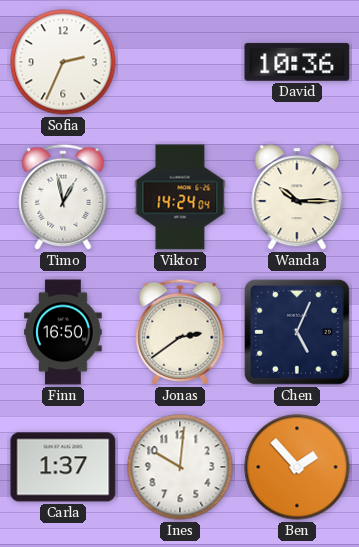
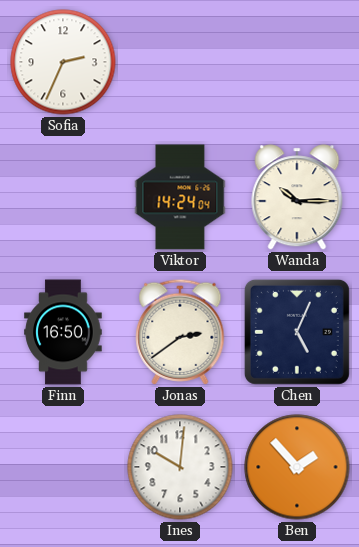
David: 10:36 -> none
Timo: 12:58 -> none
Carla: 1:37 -> none
